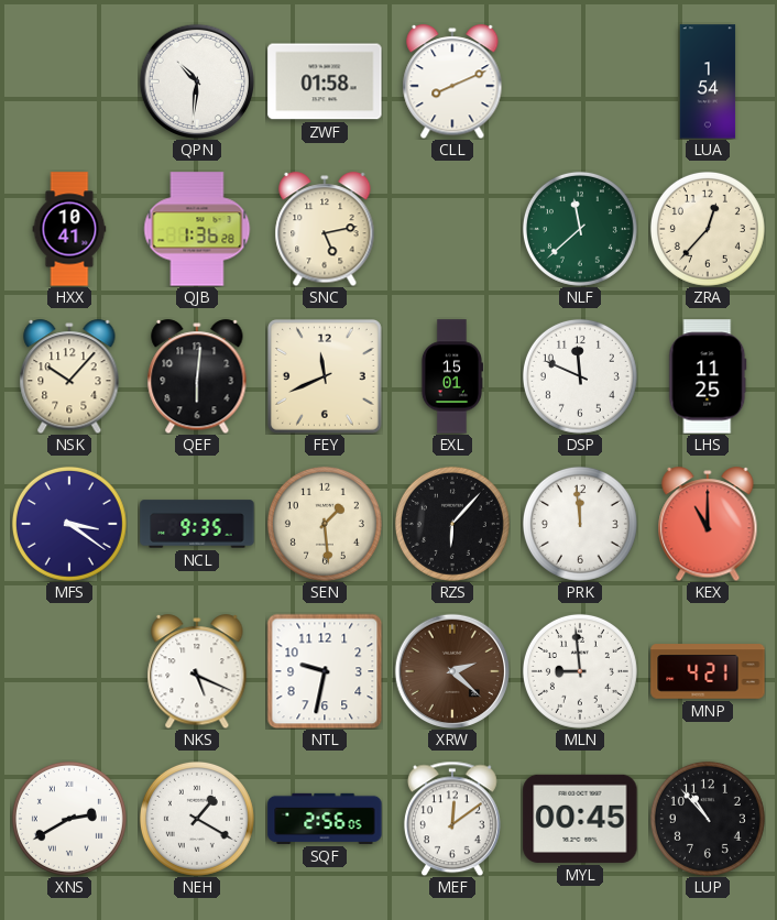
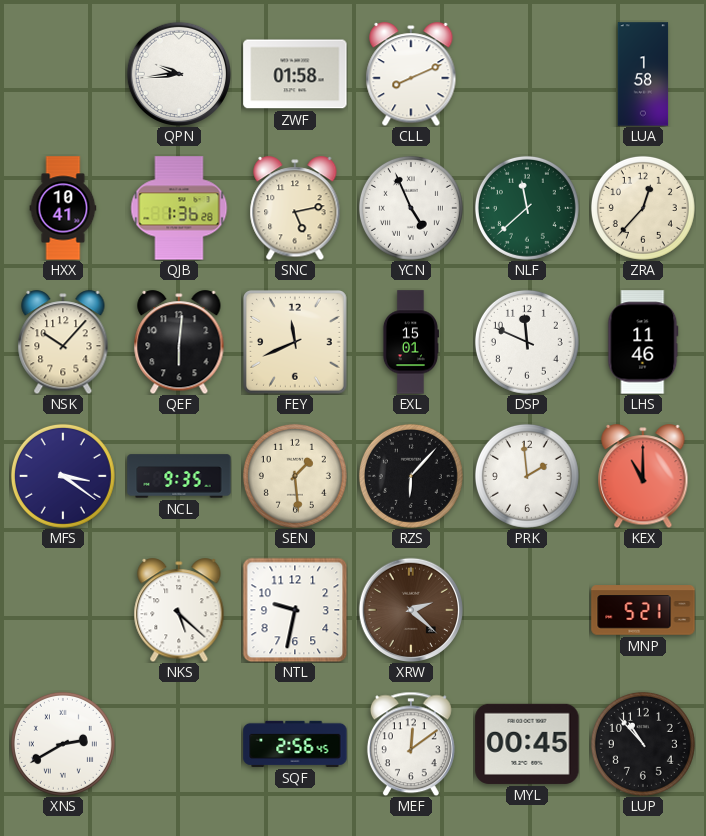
QPN: 10:31 -> 9:44
LUA: 1:54 -> 1:58
YCN: none -> 4:56
LHS: 11:25 -> 11:46
PRK: 11:59 -> 1:59
NKS: 5:19 -> 5:22
MLN: 8:59 -> none
MNP: 4:21 -> 5:21
NEH: 1:20 -> none
SQF: 2:56:05 -> 2:56:45
